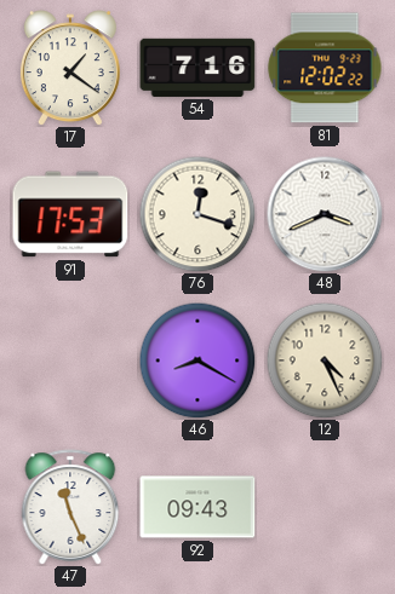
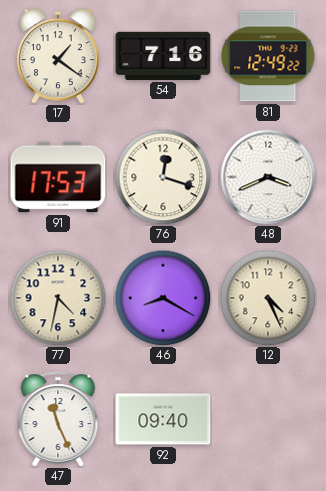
81: 12:02 -> 12:49
77: none -> 4:32
92: 09:43 -> 09:40
